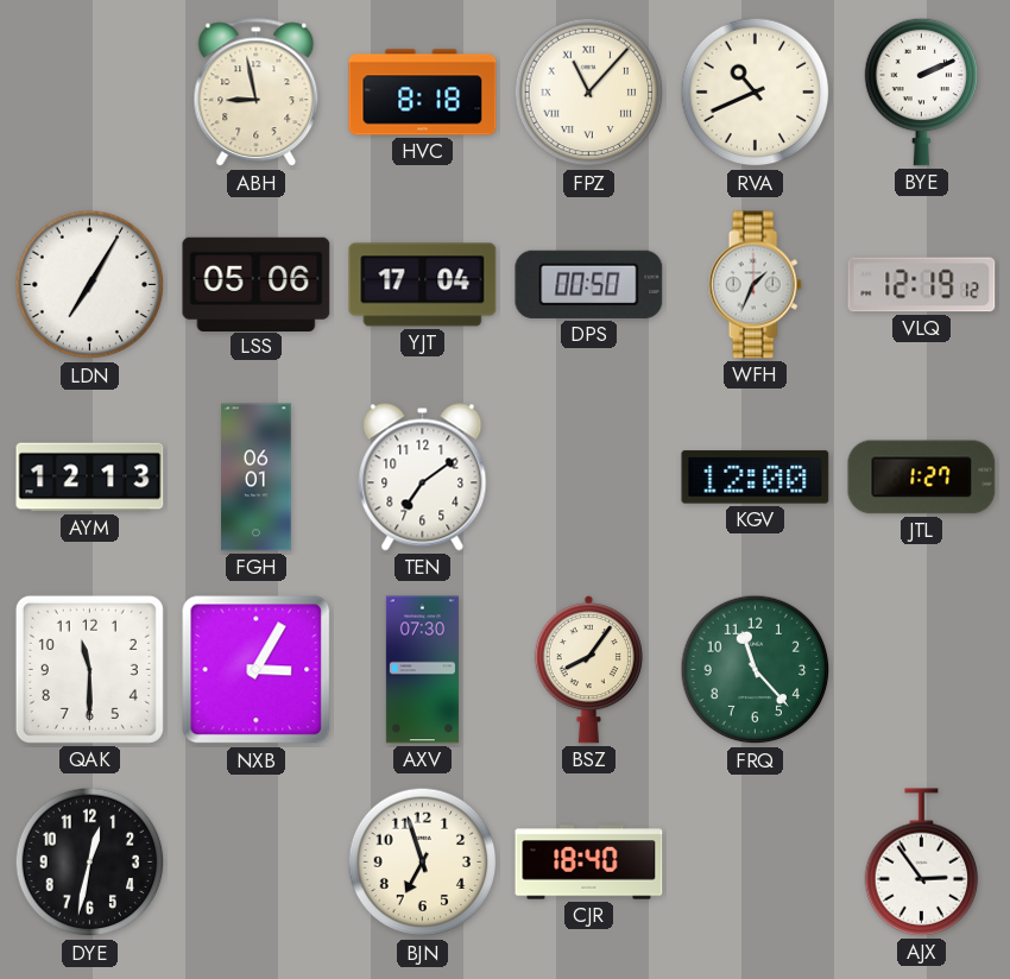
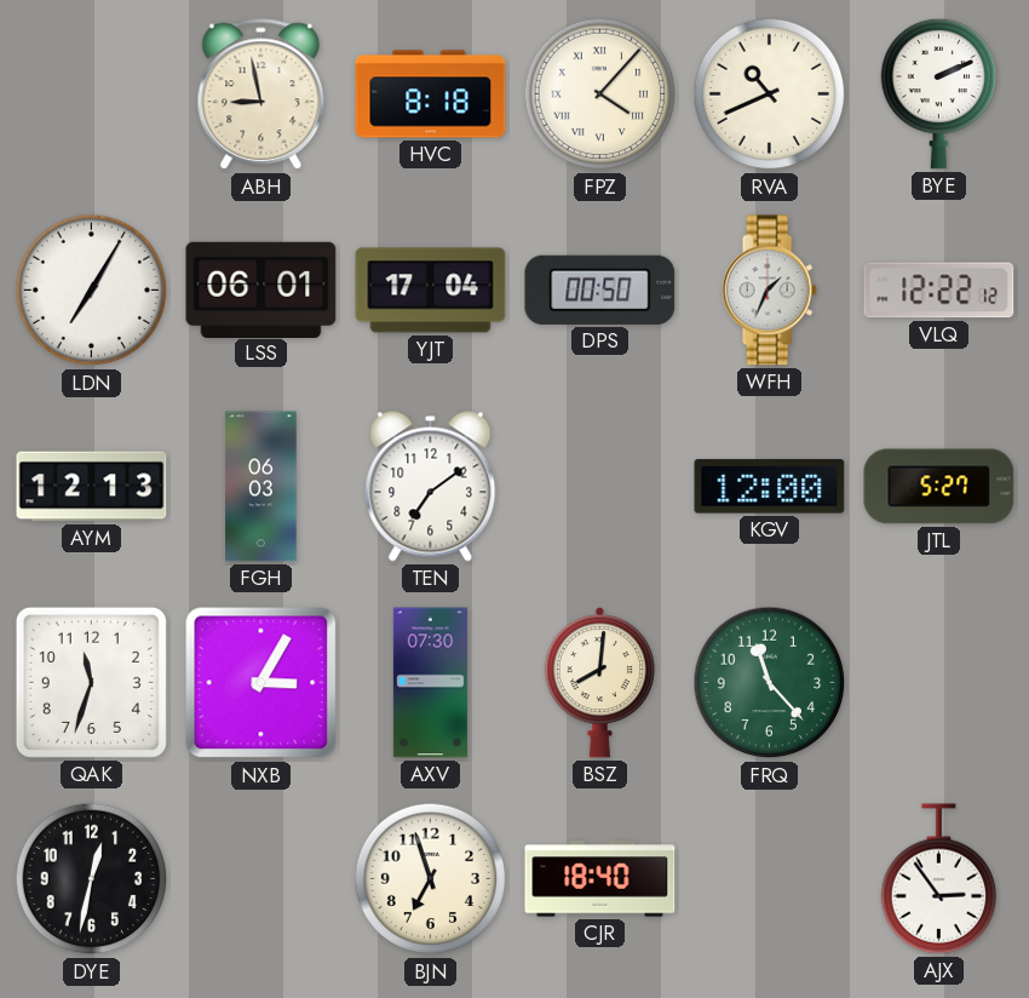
FPZ: 11:07 -> 4:07
LSS: 05:06 -> 06:01
VLQ: 12:19 -> 12:22
FGH: 06:01 -> 06:03
JTL: 1:27 -> 5:27
QAK: 11:30 -> 11:33
BSZ: 8:06 -> 8:01
